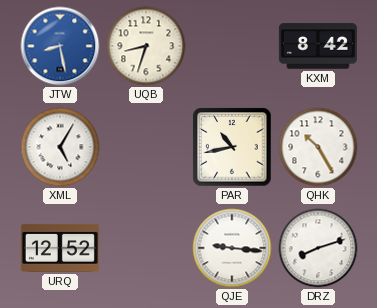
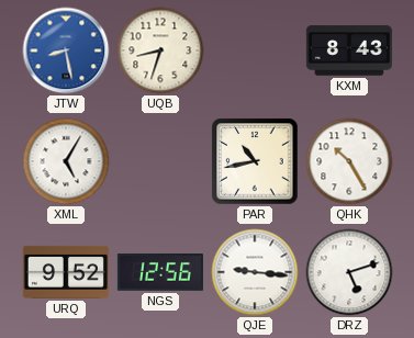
KXM: 8:42 -> 8:43
URQ: 12:52 -> 9:52
NGS: none -> 12:56
DRZ: 8:12 -> 5:12
